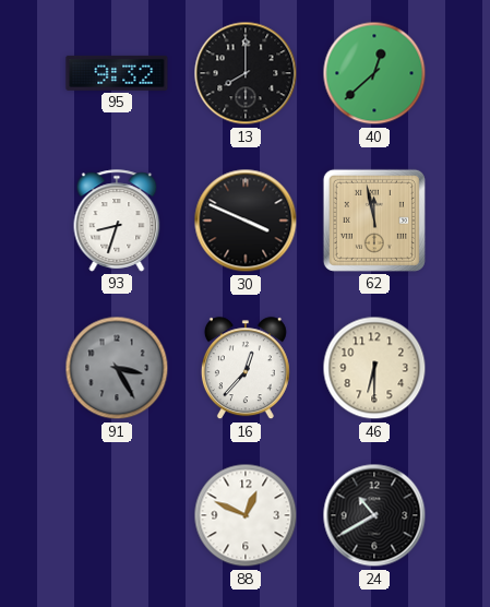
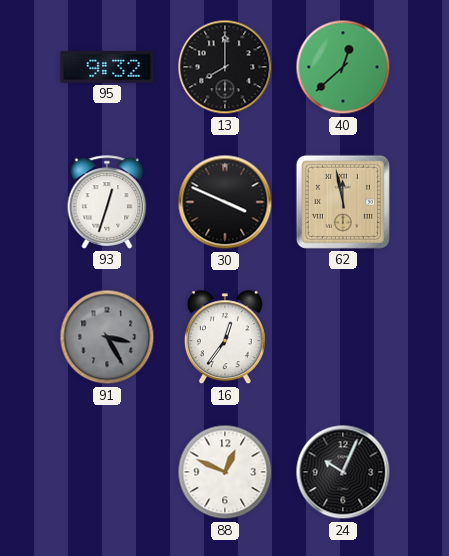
93: 8:33 -> 12:33
16: 12:37 -> 12:36
46: 6:30 -> none
24: 10:40 -> 10:04
